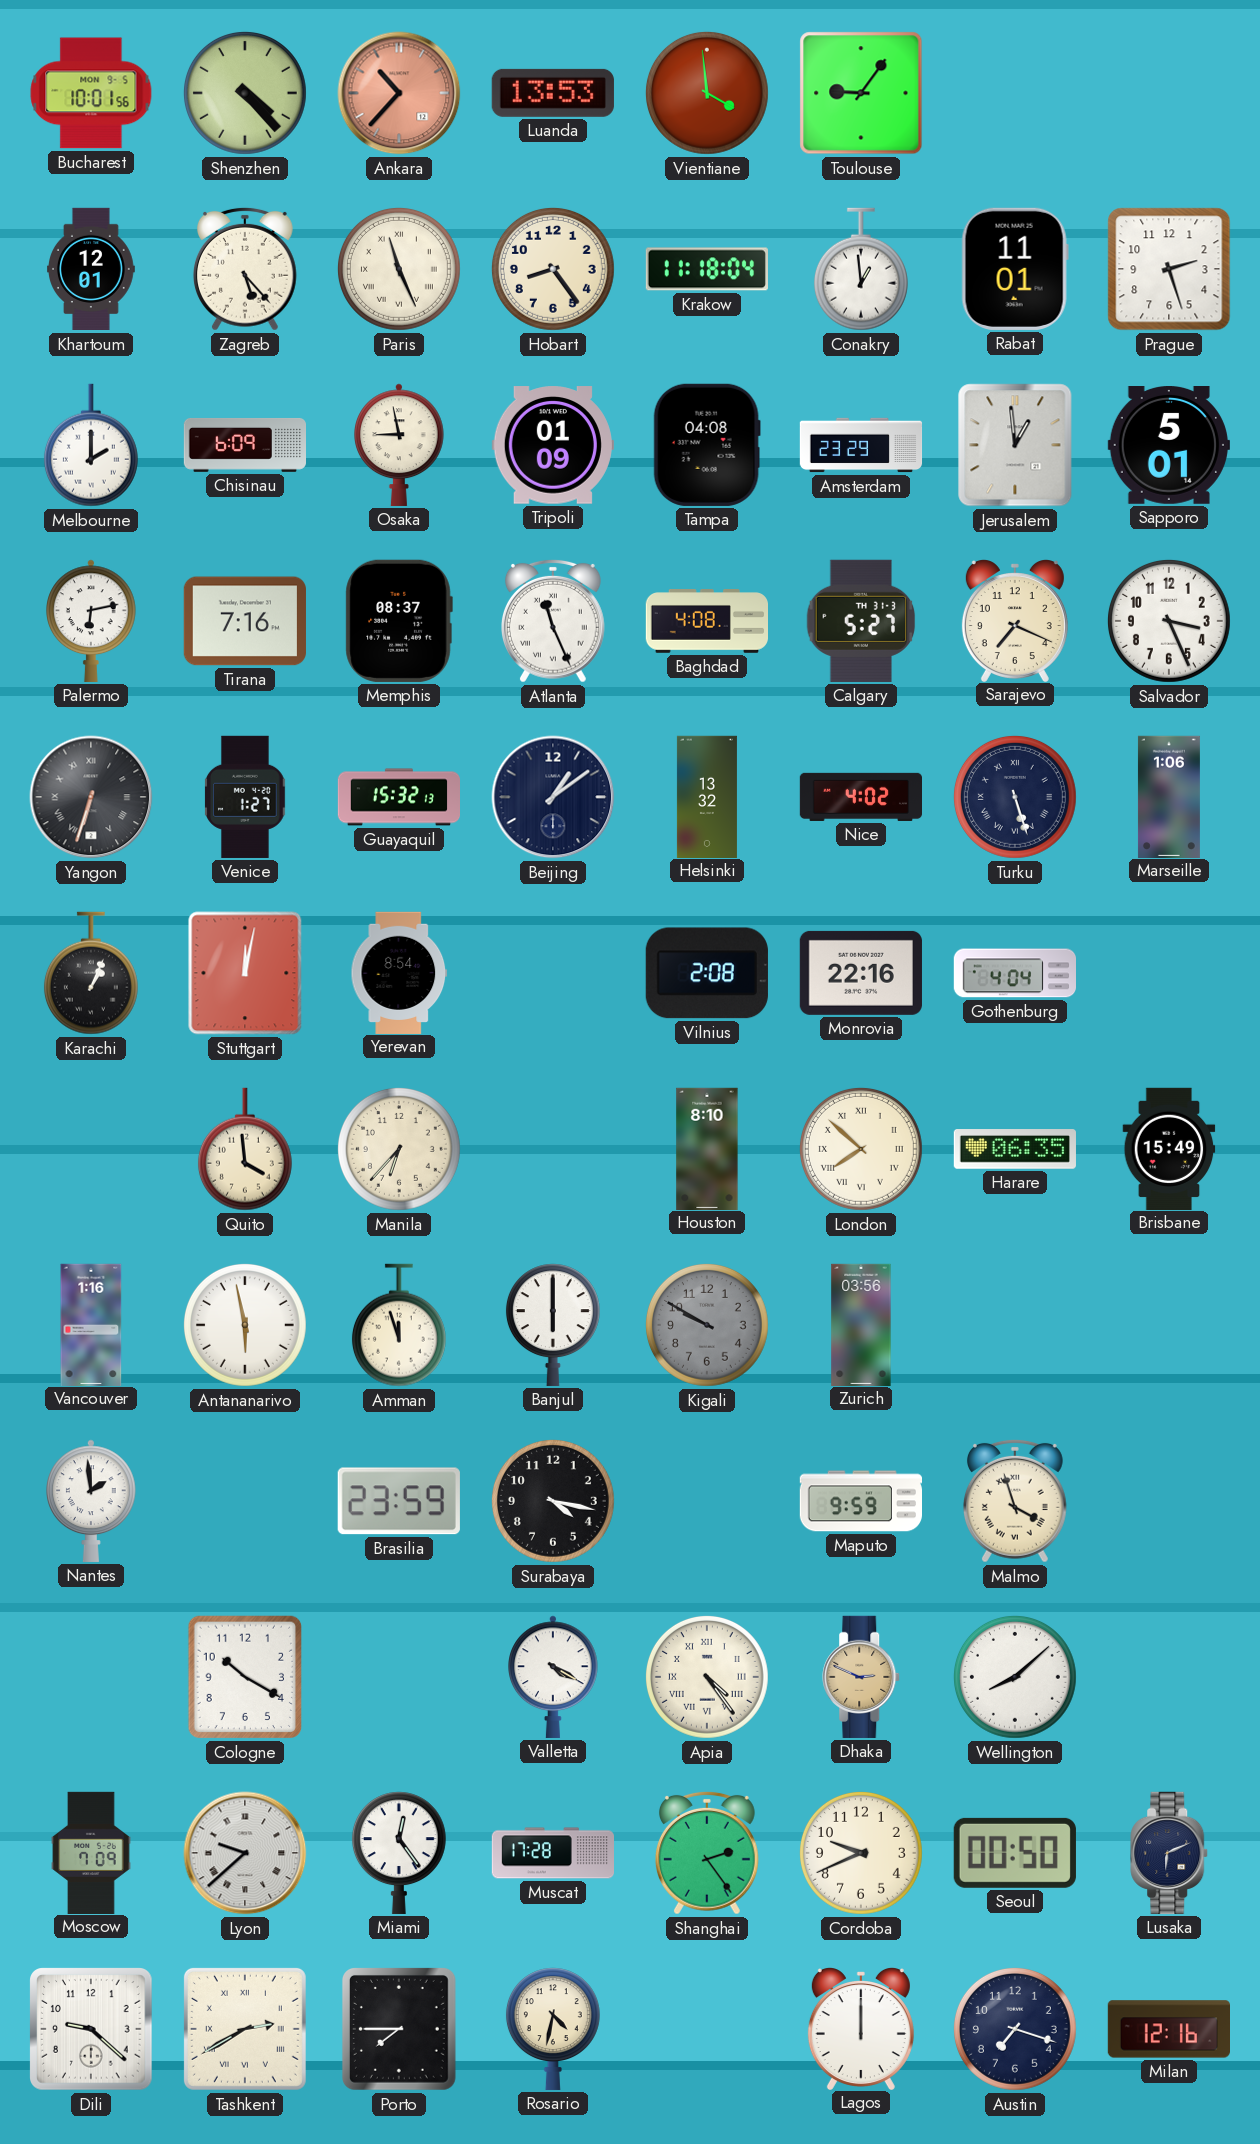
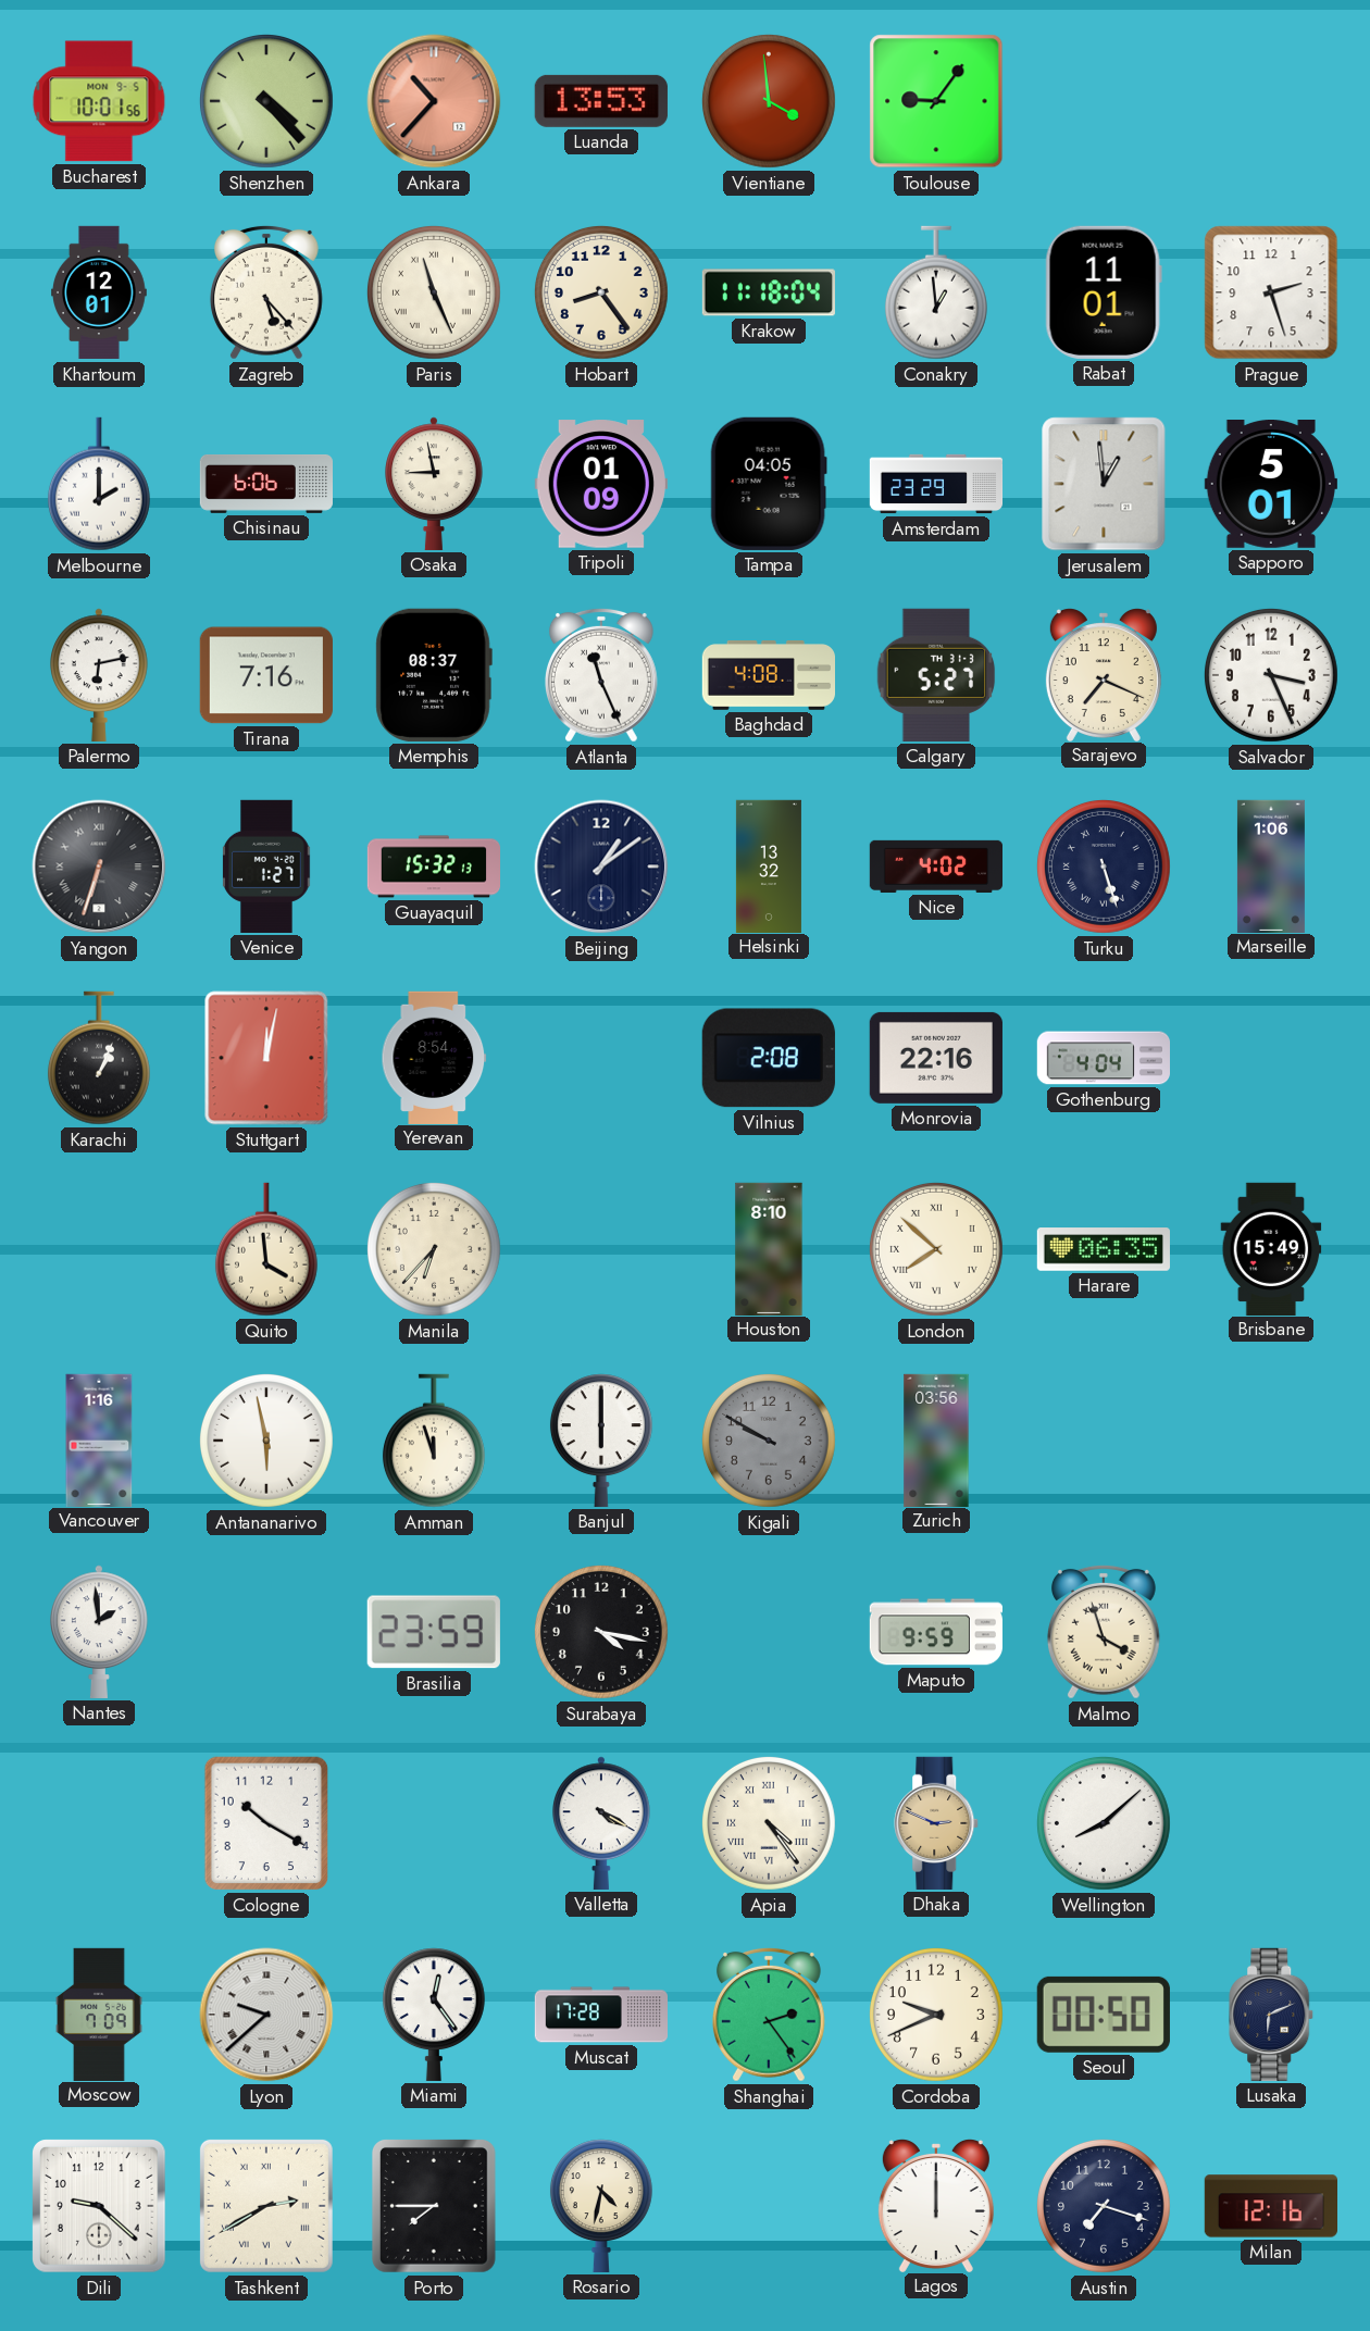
Chisinau: 6:09 -> 6:06
Tampa: 04:08 -> 04:05
